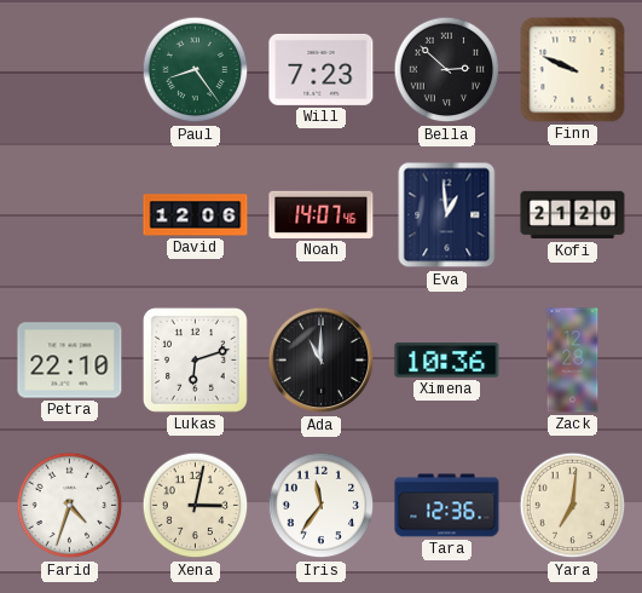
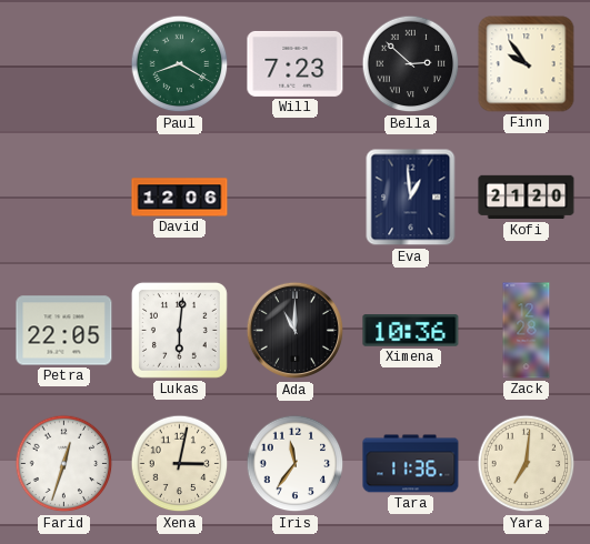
Paul: 8:24 -> 8:20
Finn: 9:49 -> 9:54
Noah: 14:07 -> none
Petra: 22:10 -> 22:05
Lukas: 6:12 -> 6:01
Farid: 4:33 -> 12:33
Tara: 12:36 -> 11:36
